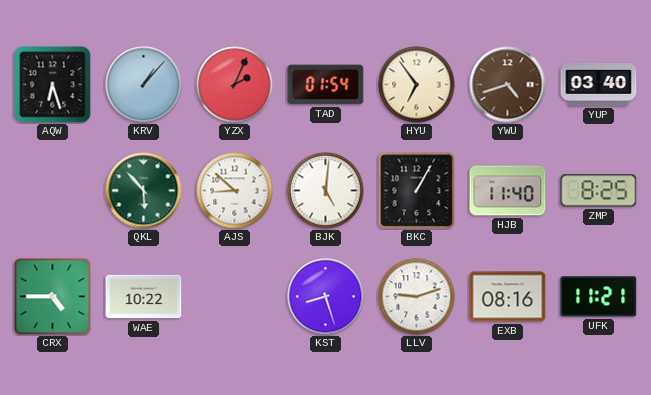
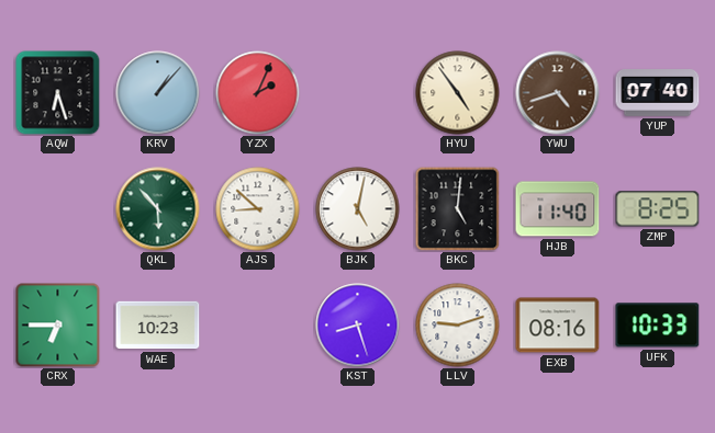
TAD: 01:54 -> none
HYU: 6:54 -> 4:54
YUP: 03:40 -> 07:40
BJK: 5:01 -> 5:02
BKC: 1:05 -> 5:01
CRX: 4:45 -> 6:45
WAE: 10:22 -> 10:23
UFK: 11:21 -> 10:33
